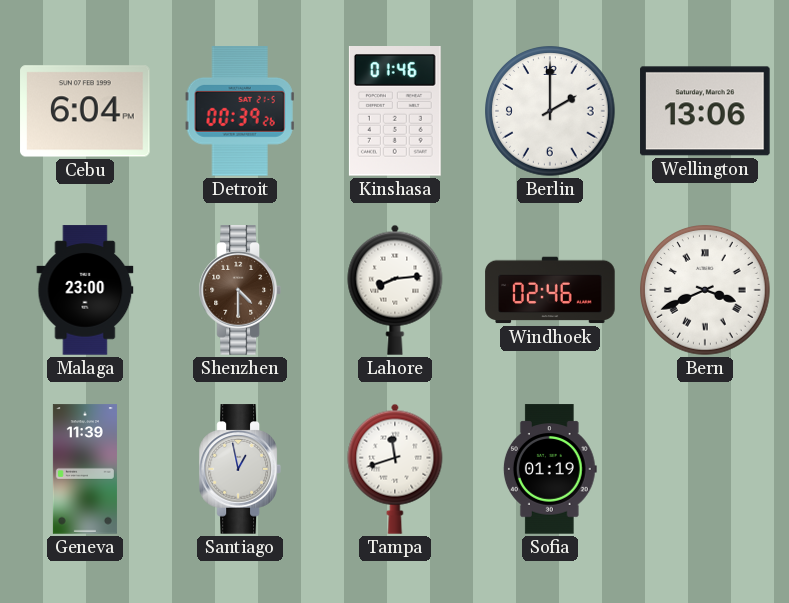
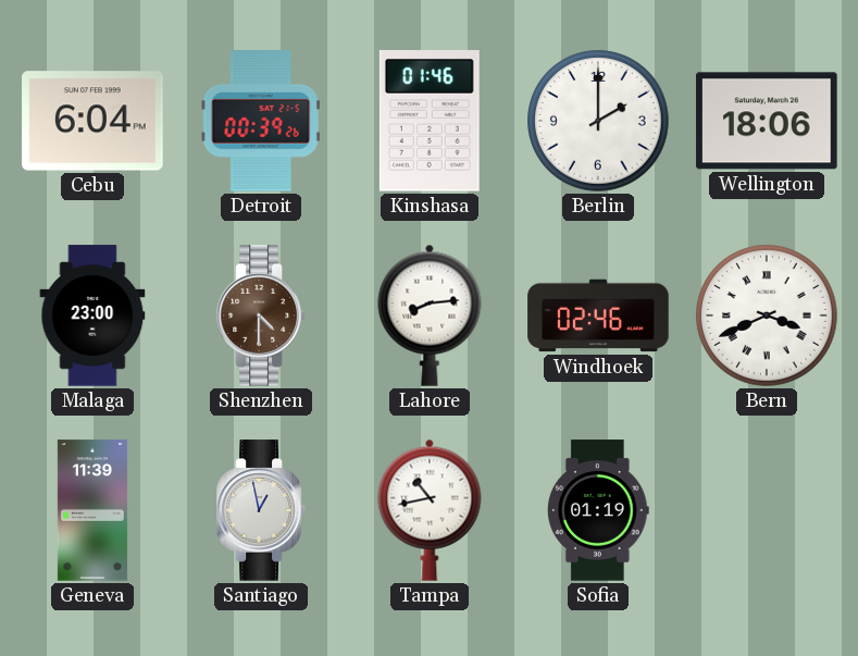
Wellington: 13:06 -> 18:06
Tampa: 11:42 -> 10:43
